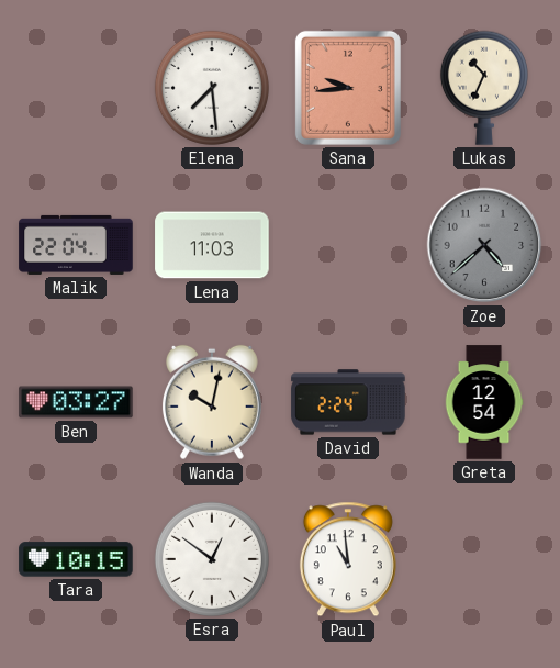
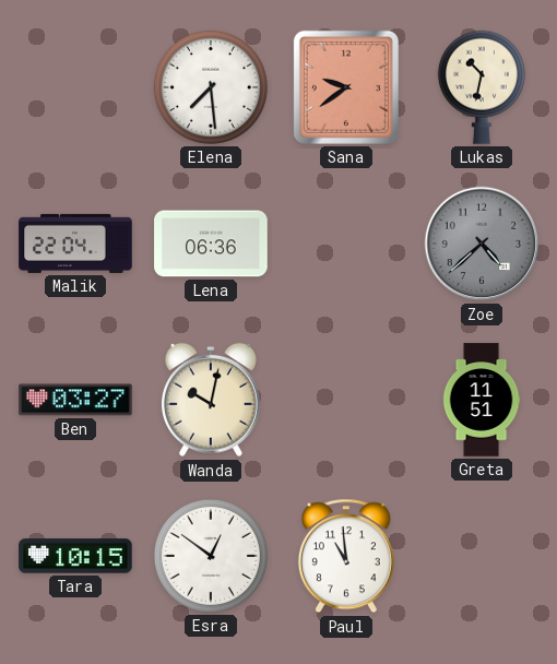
Sana: 9:44 -> 9:39
Lukas: 10:34 -> 10:32
Lena: 11:03 -> 06:36
David: 2:24 -> none
Greta: 12:54 -> 11:51
